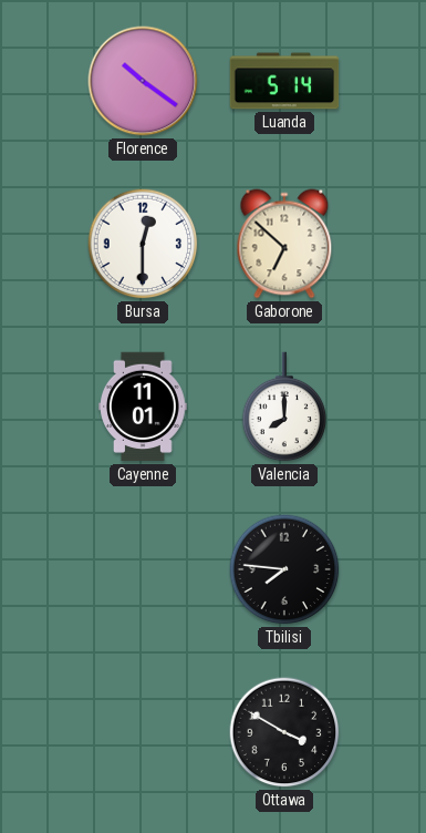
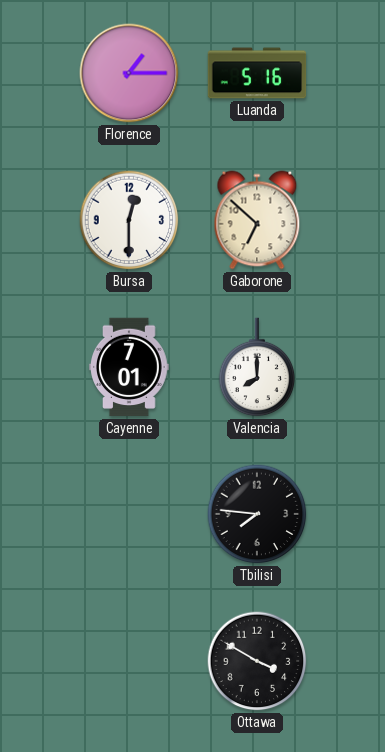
Florence: 10:21 -> 1:15
Luanda: 5:14 -> 5:16
Cayenne: 11:01 -> 7:01
